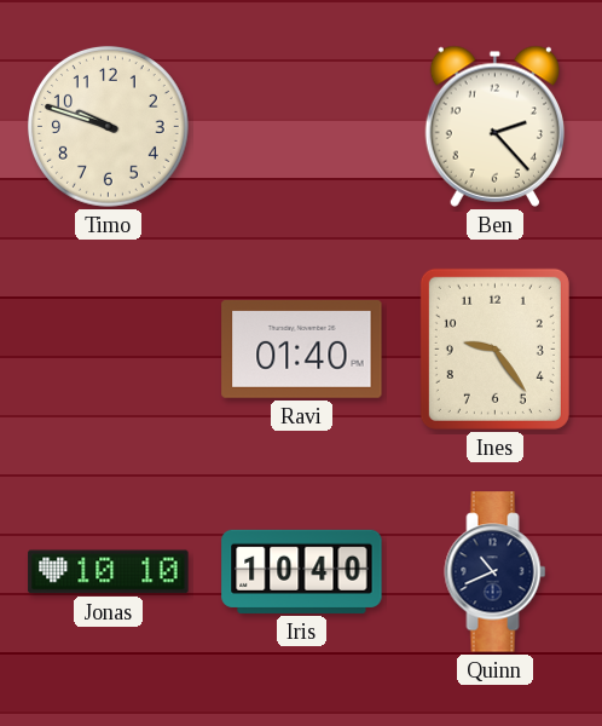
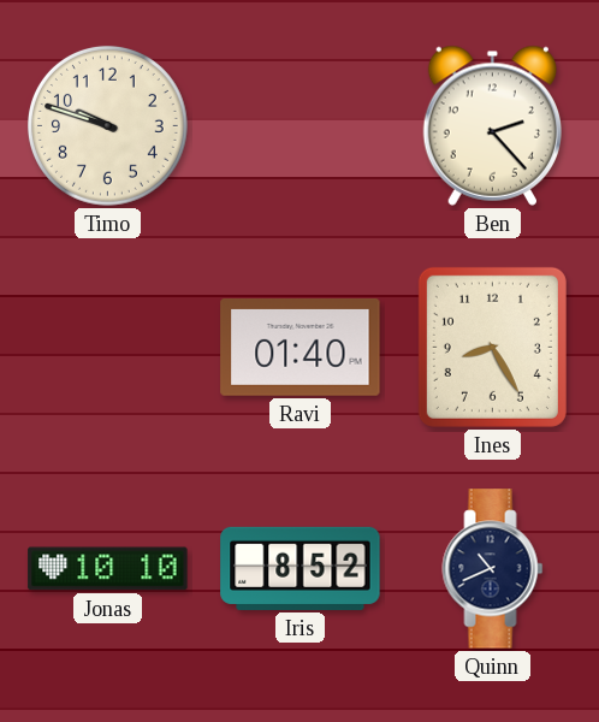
Ines: 9:24 -> 8:25
Iris: 10:40 -> 8:52
